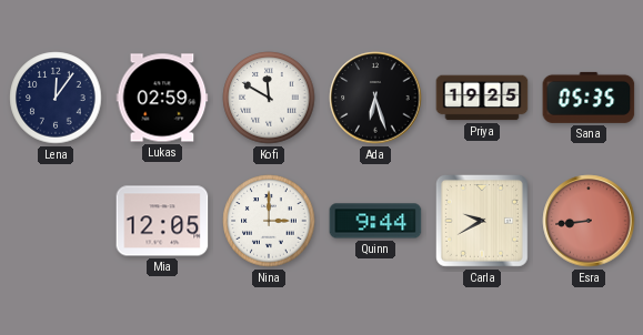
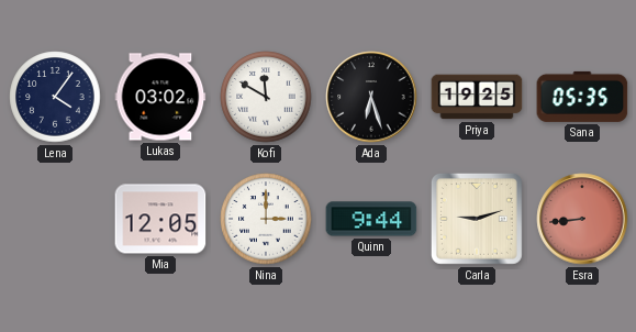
Lena: 12:06 -> 4:06
Lukas: 02:59 -> 03:02
Carla: 9:40 -> 9:12
